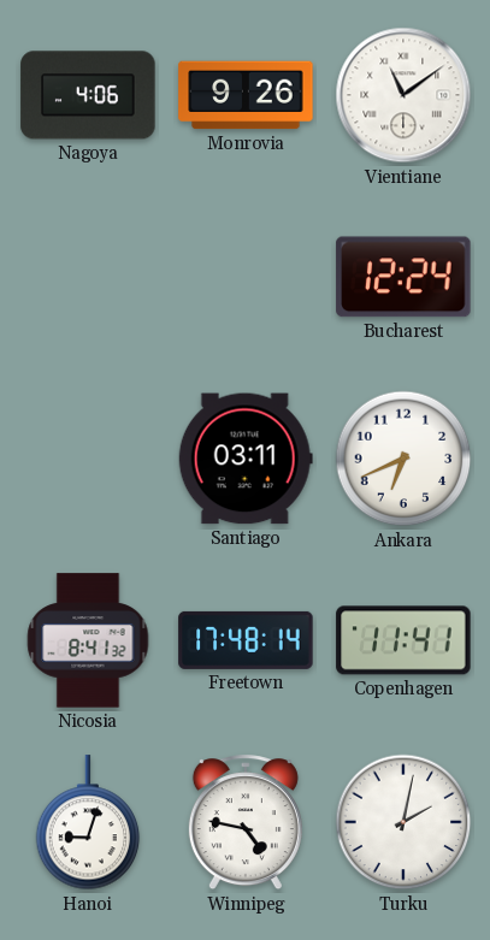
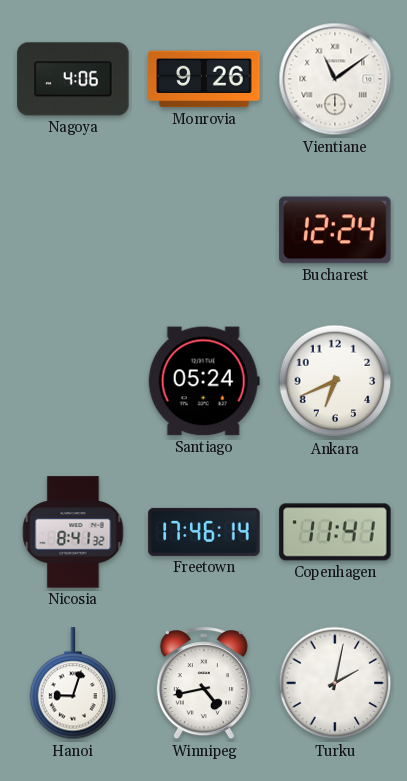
Santiago: 03:11 -> 05:24
Freetown: 17:48 -> 17:46
Winnipeg: 4:47 -> 4:43
